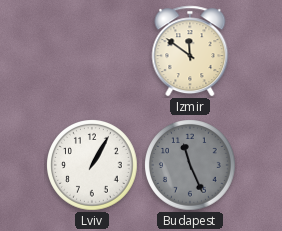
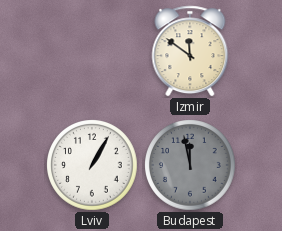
Budapest: 11:26 -> 11:58
